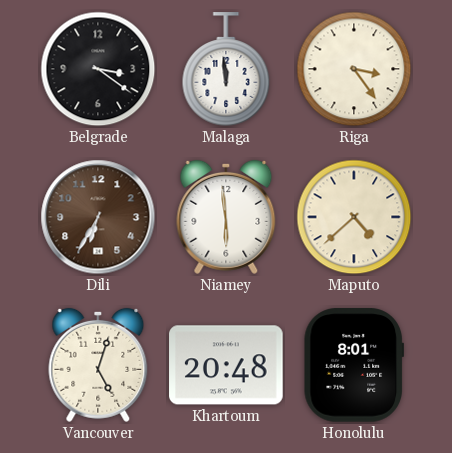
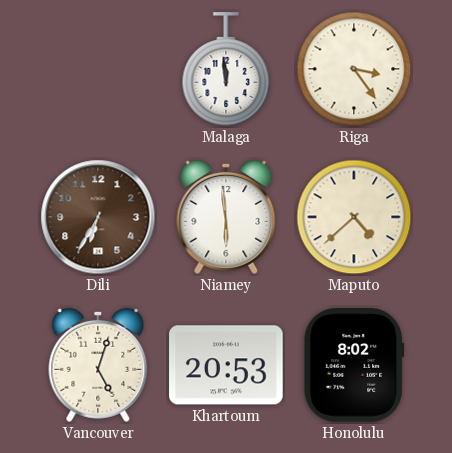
Belgrade: 3:21 -> none
Khartoum: 20:48 -> 20:53
Honolulu: 8:01 -> 8:02
